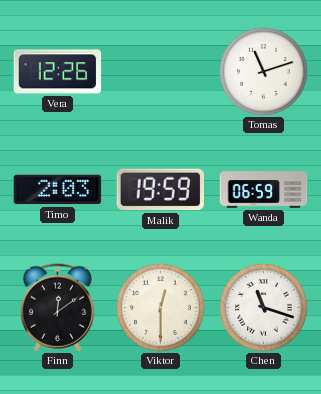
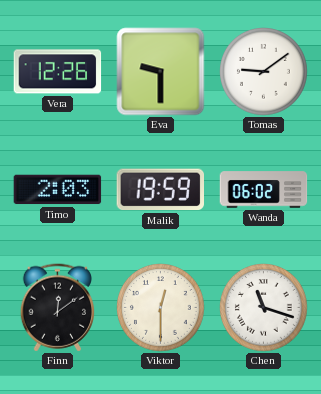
Eva: none -> 9:30
Tomas: 11:12 -> 9:09
Wanda: 06:59 -> 06:02
